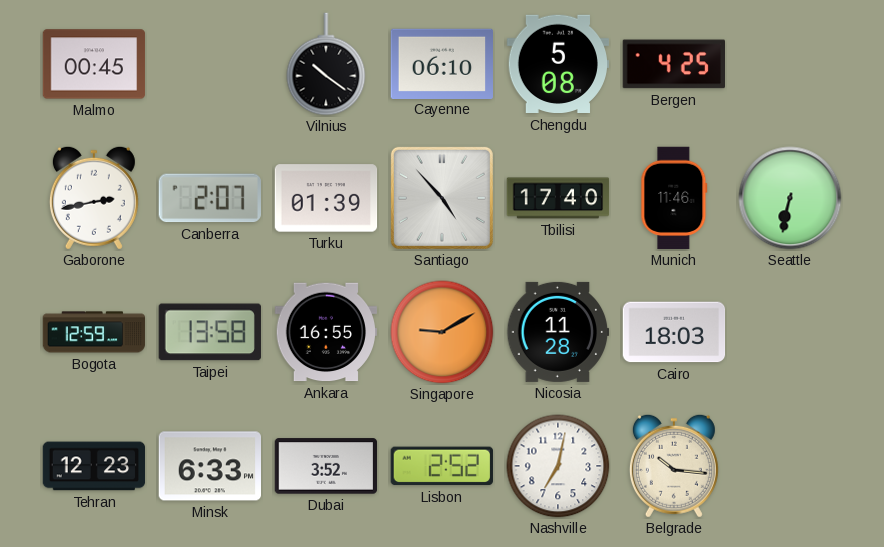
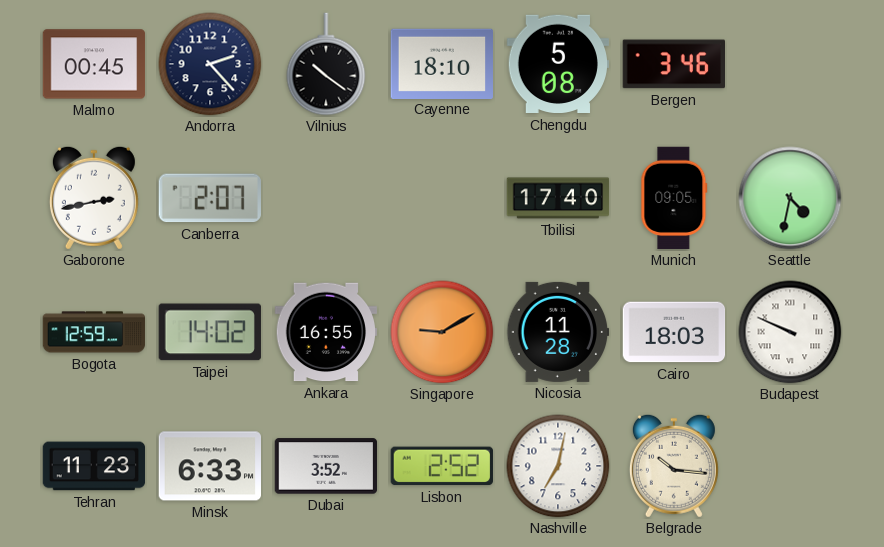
Andorra: none -> 2:23
Cayenne: 06:10 -> 18:10
Bergen: 4:25 -> 3:46
Turku: 01:39 -> none
Santiago: 4:53 -> none
Munich: 11:46 -> 09:05
Seattle: 6:32 -> 4:32
Taipei: 13:58 -> 14:02
Budapest: none -> 9:49
Tehran: 12:23 -> 11:23
